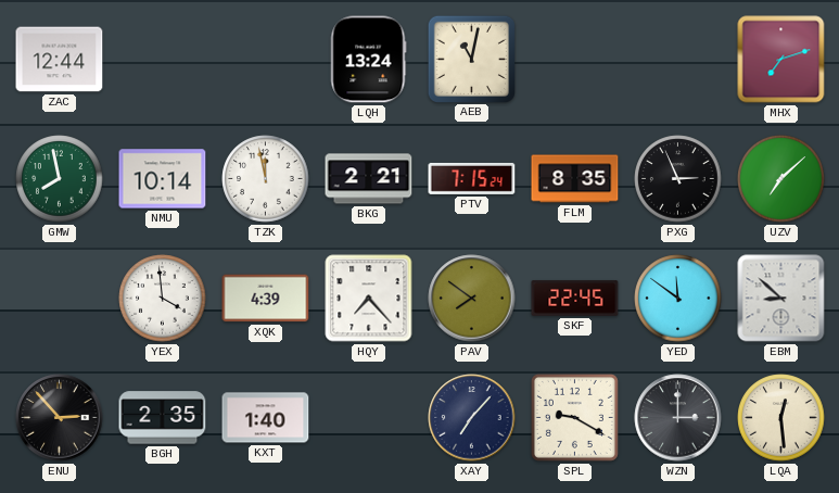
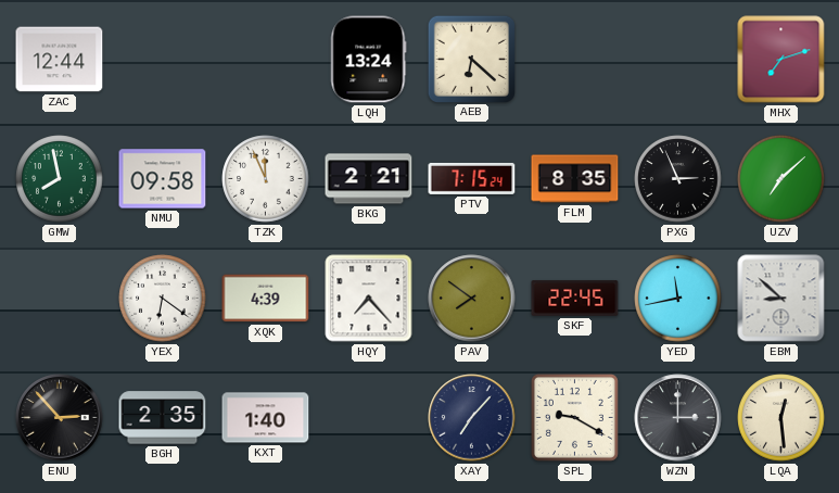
AEB: 11:02 -> 6:22
NMU: 10:14 -> 09:58
TZK: 11:58 -> 11:56
YEX: 3:59 -> 6:21
YED: 11:51 -> 11:43
